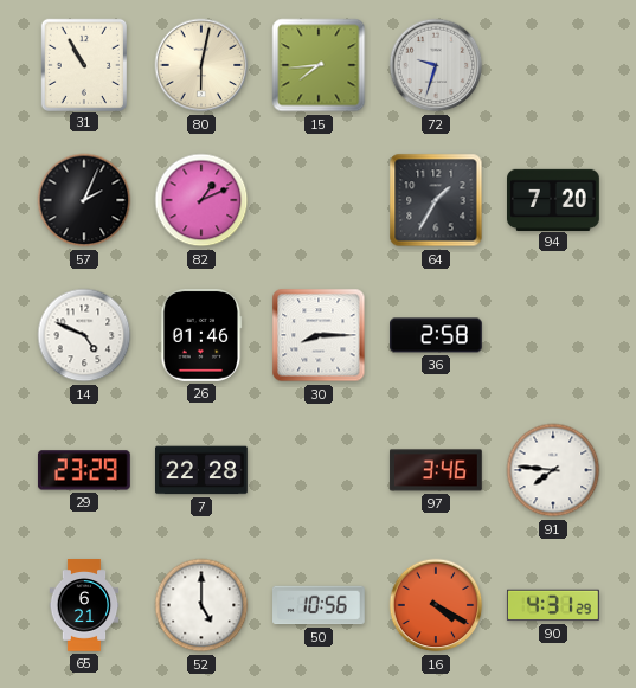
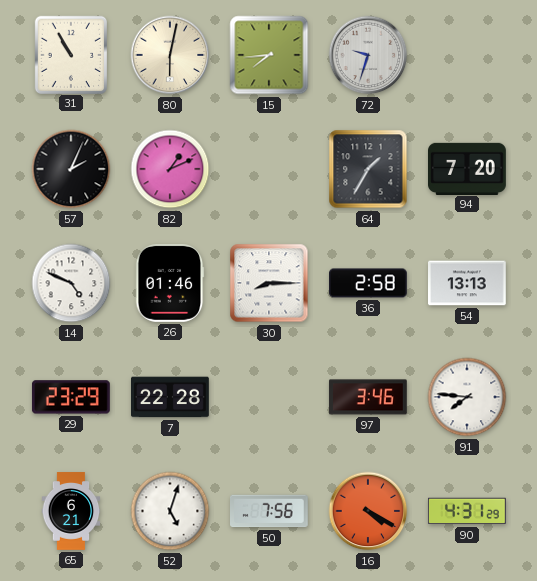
54: none -> 13:13
52: 5:00 -> 5:03
50: 10:56 -> 7:56
